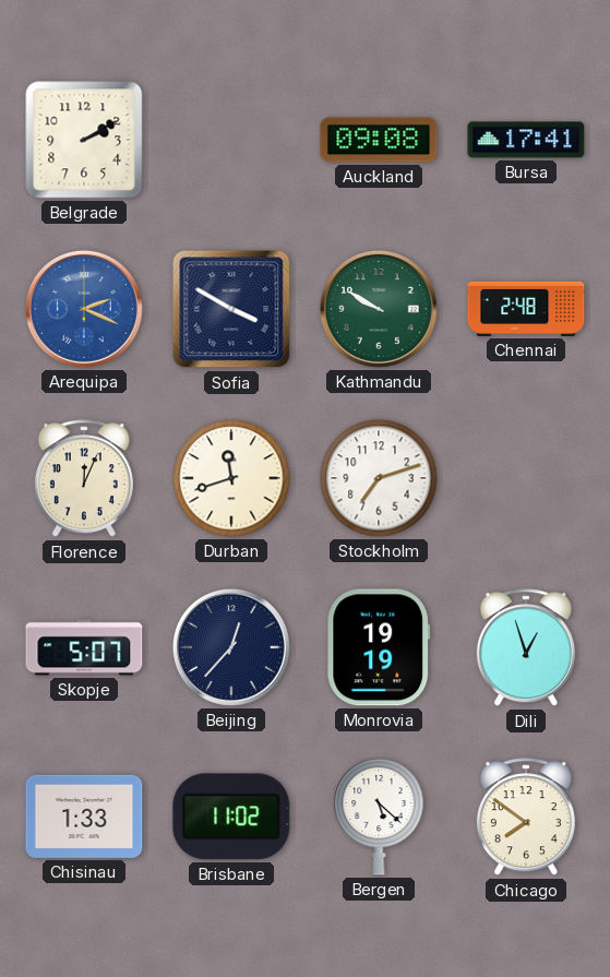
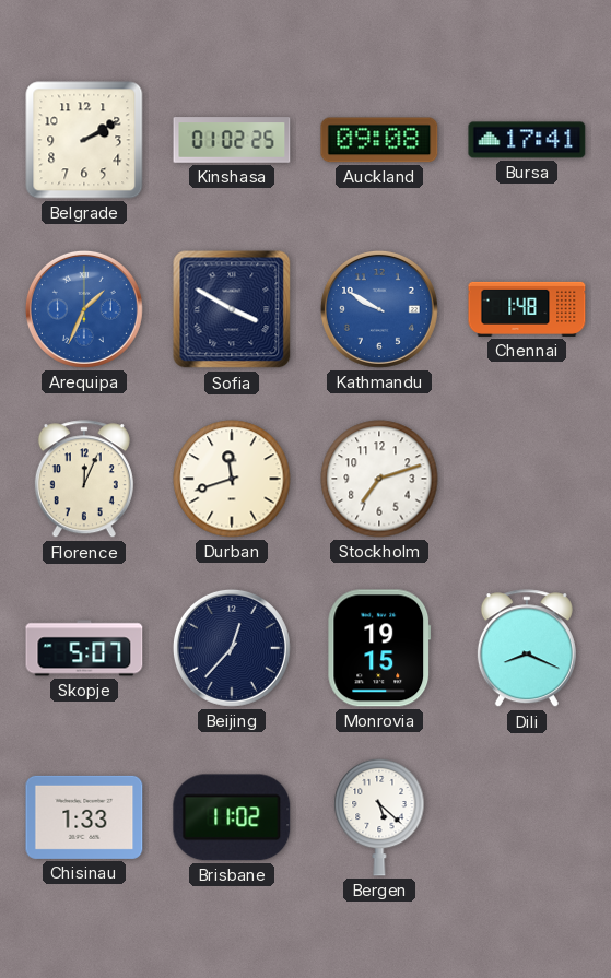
Kinshasa: none -> 01:02
Arequipa: 2:19 -> 1:34
Kathmandu dial: green -> blue
Chennai: 2:48 -> 1:48
Monrovia: 19:19 -> 19:15
Dili: 12:57 -> 8:19
Chicago: 7:51 -> none
